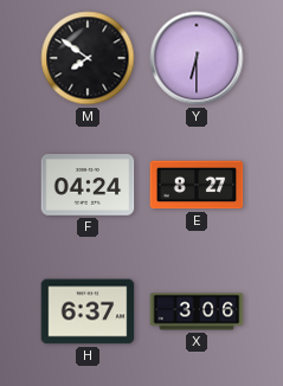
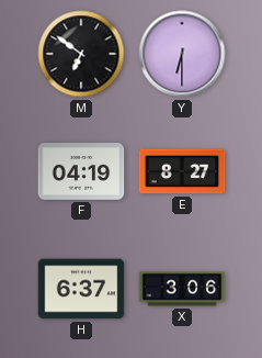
M: 7:51 -> 6:51
F: 04:24 -> 04:19
